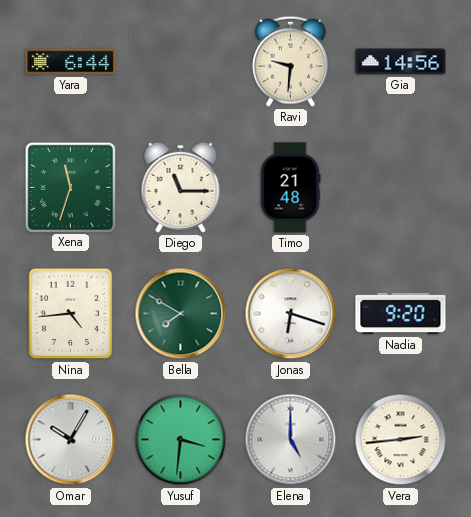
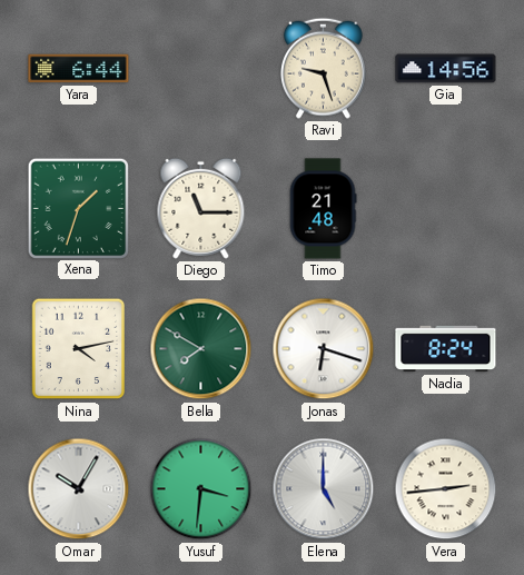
Ravi: 9:31 -> 9:27
Xena: 11:33 -> 1:33
Nina: 4:44 -> 4:13
Nadia: 9:20 -> 8:24
